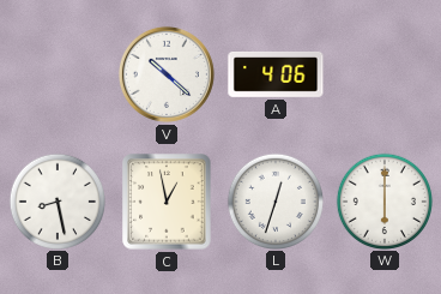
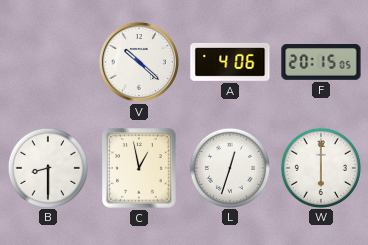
F: none -> 20:15
B: 8:28 -> 8:30
